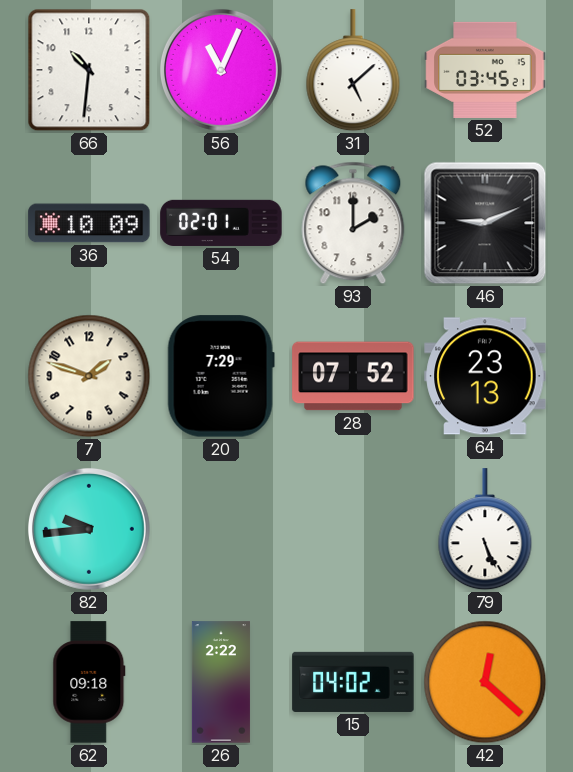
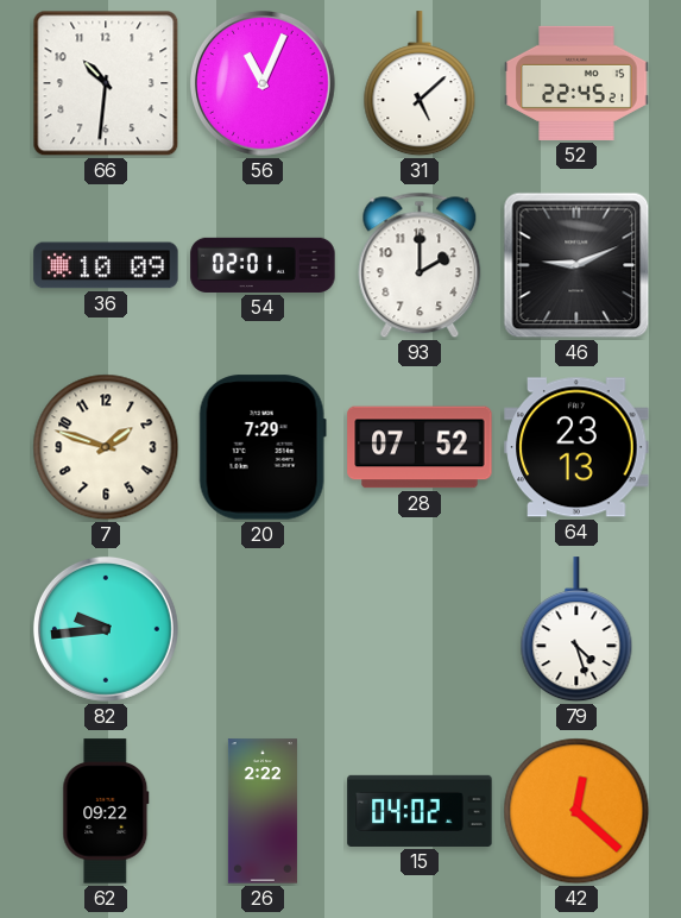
52: 03:45 -> 22:45
79: 5:26 -> 4:27
62: 09:18 -> 09:22
